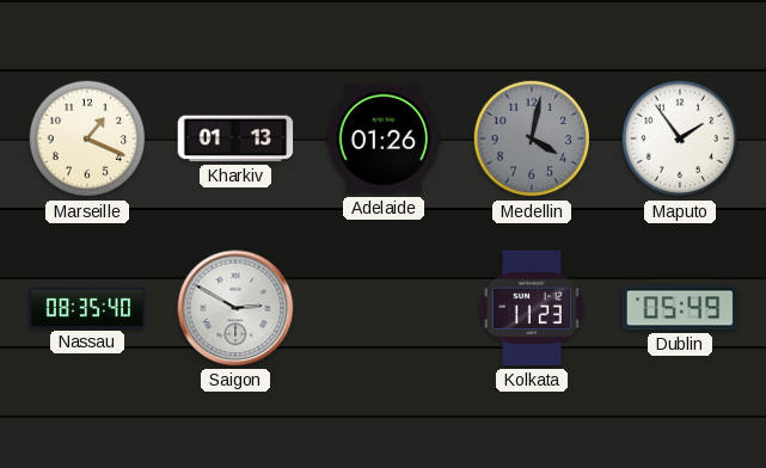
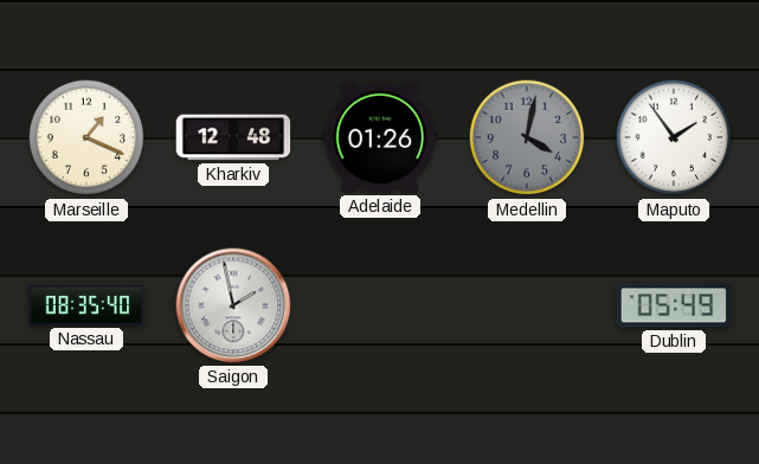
Kharkiv: 01:13 -> 12:48
Saigon: 2:50 -> 1:58
Kolkata: 11:23 -> none
